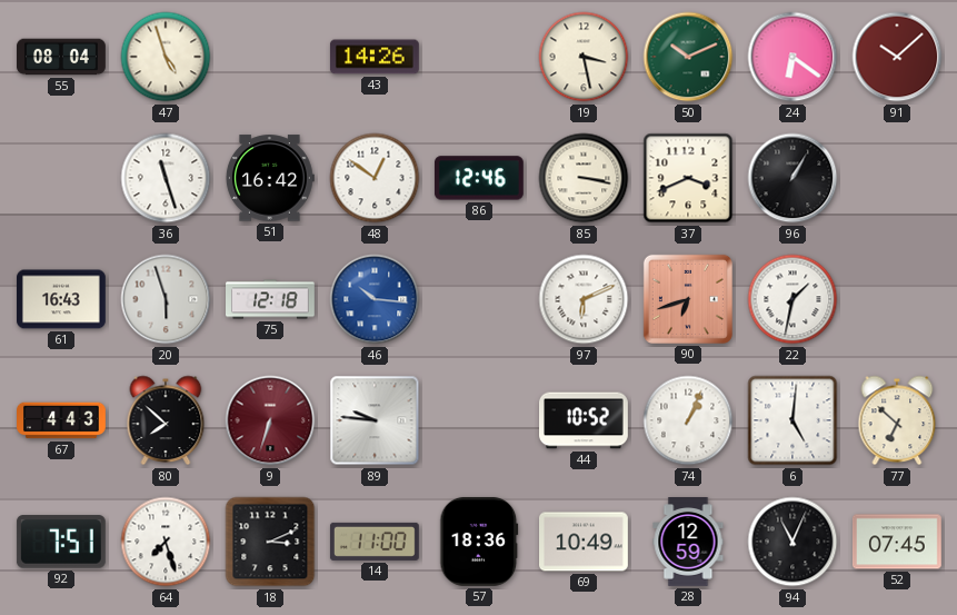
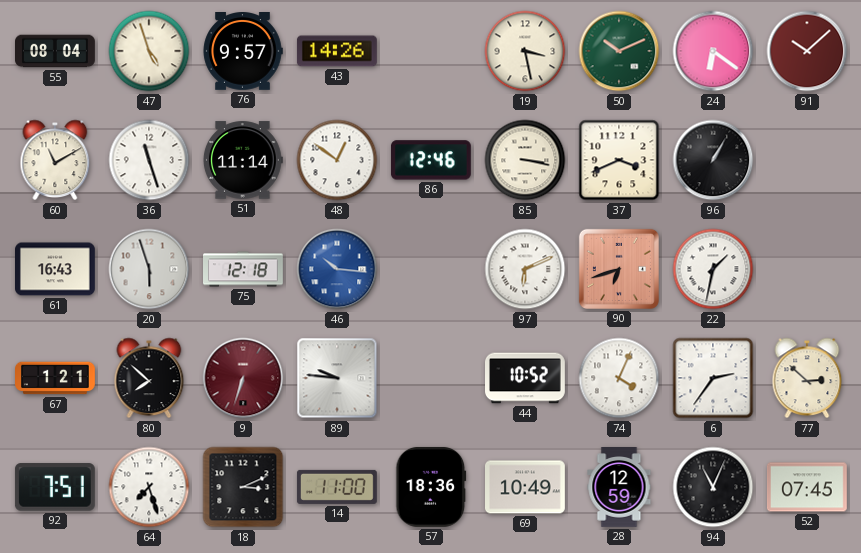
76: none -> 9:57
60: none -> 11:10
51: 16:42 -> 11:14
67: 4:43 -> 1:21
74: 1:04 -> 4:04
6: 5:01 -> 2:36
77: 6:52 -> 2:52
